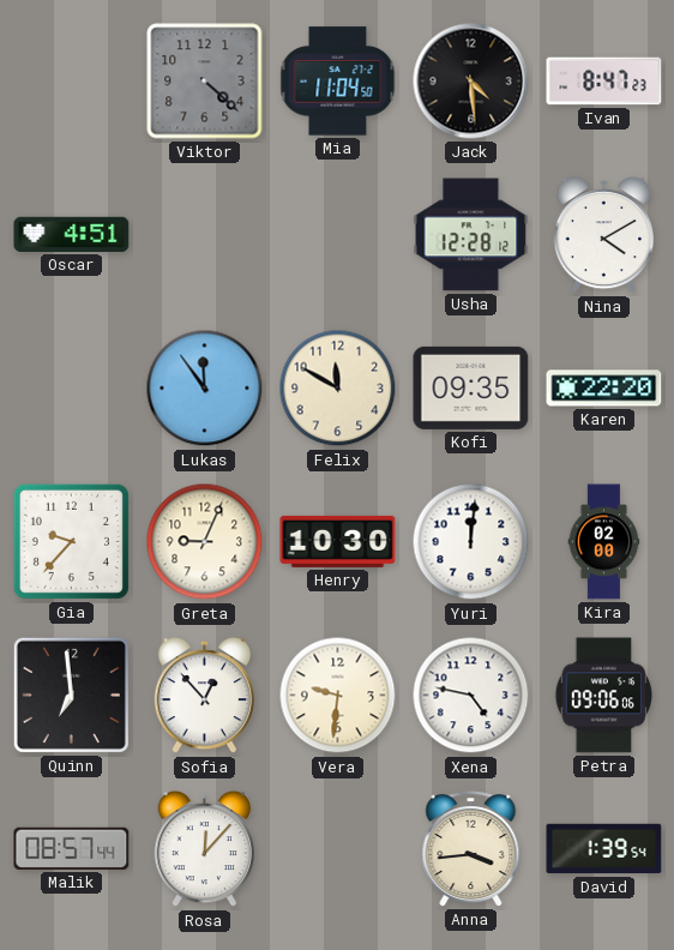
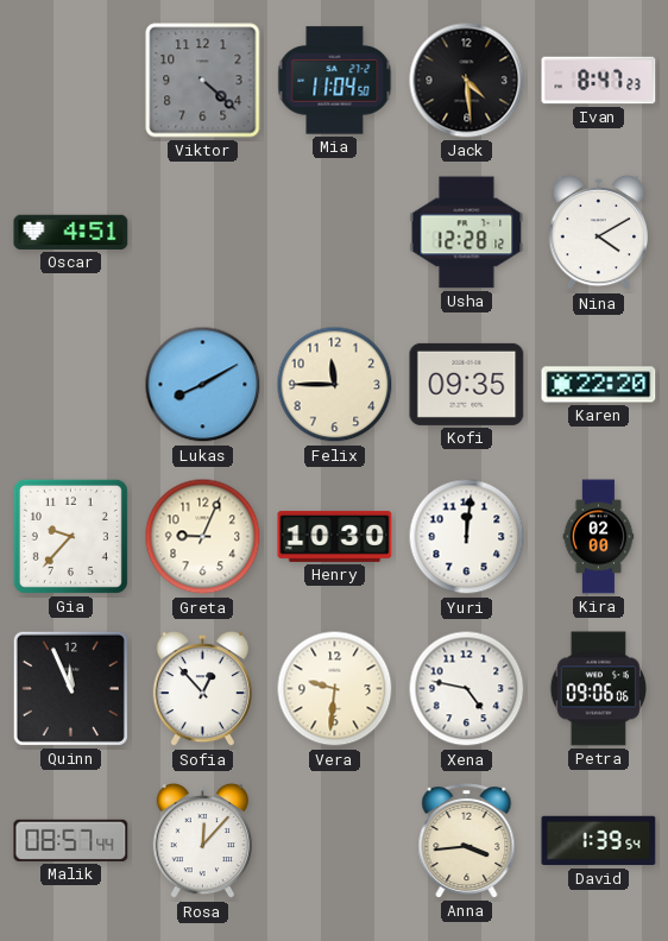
Lukas: 11:54 -> 8:10
Felix: 11:50 -> 11:45
Quinn: 6:59 -> 11:56
